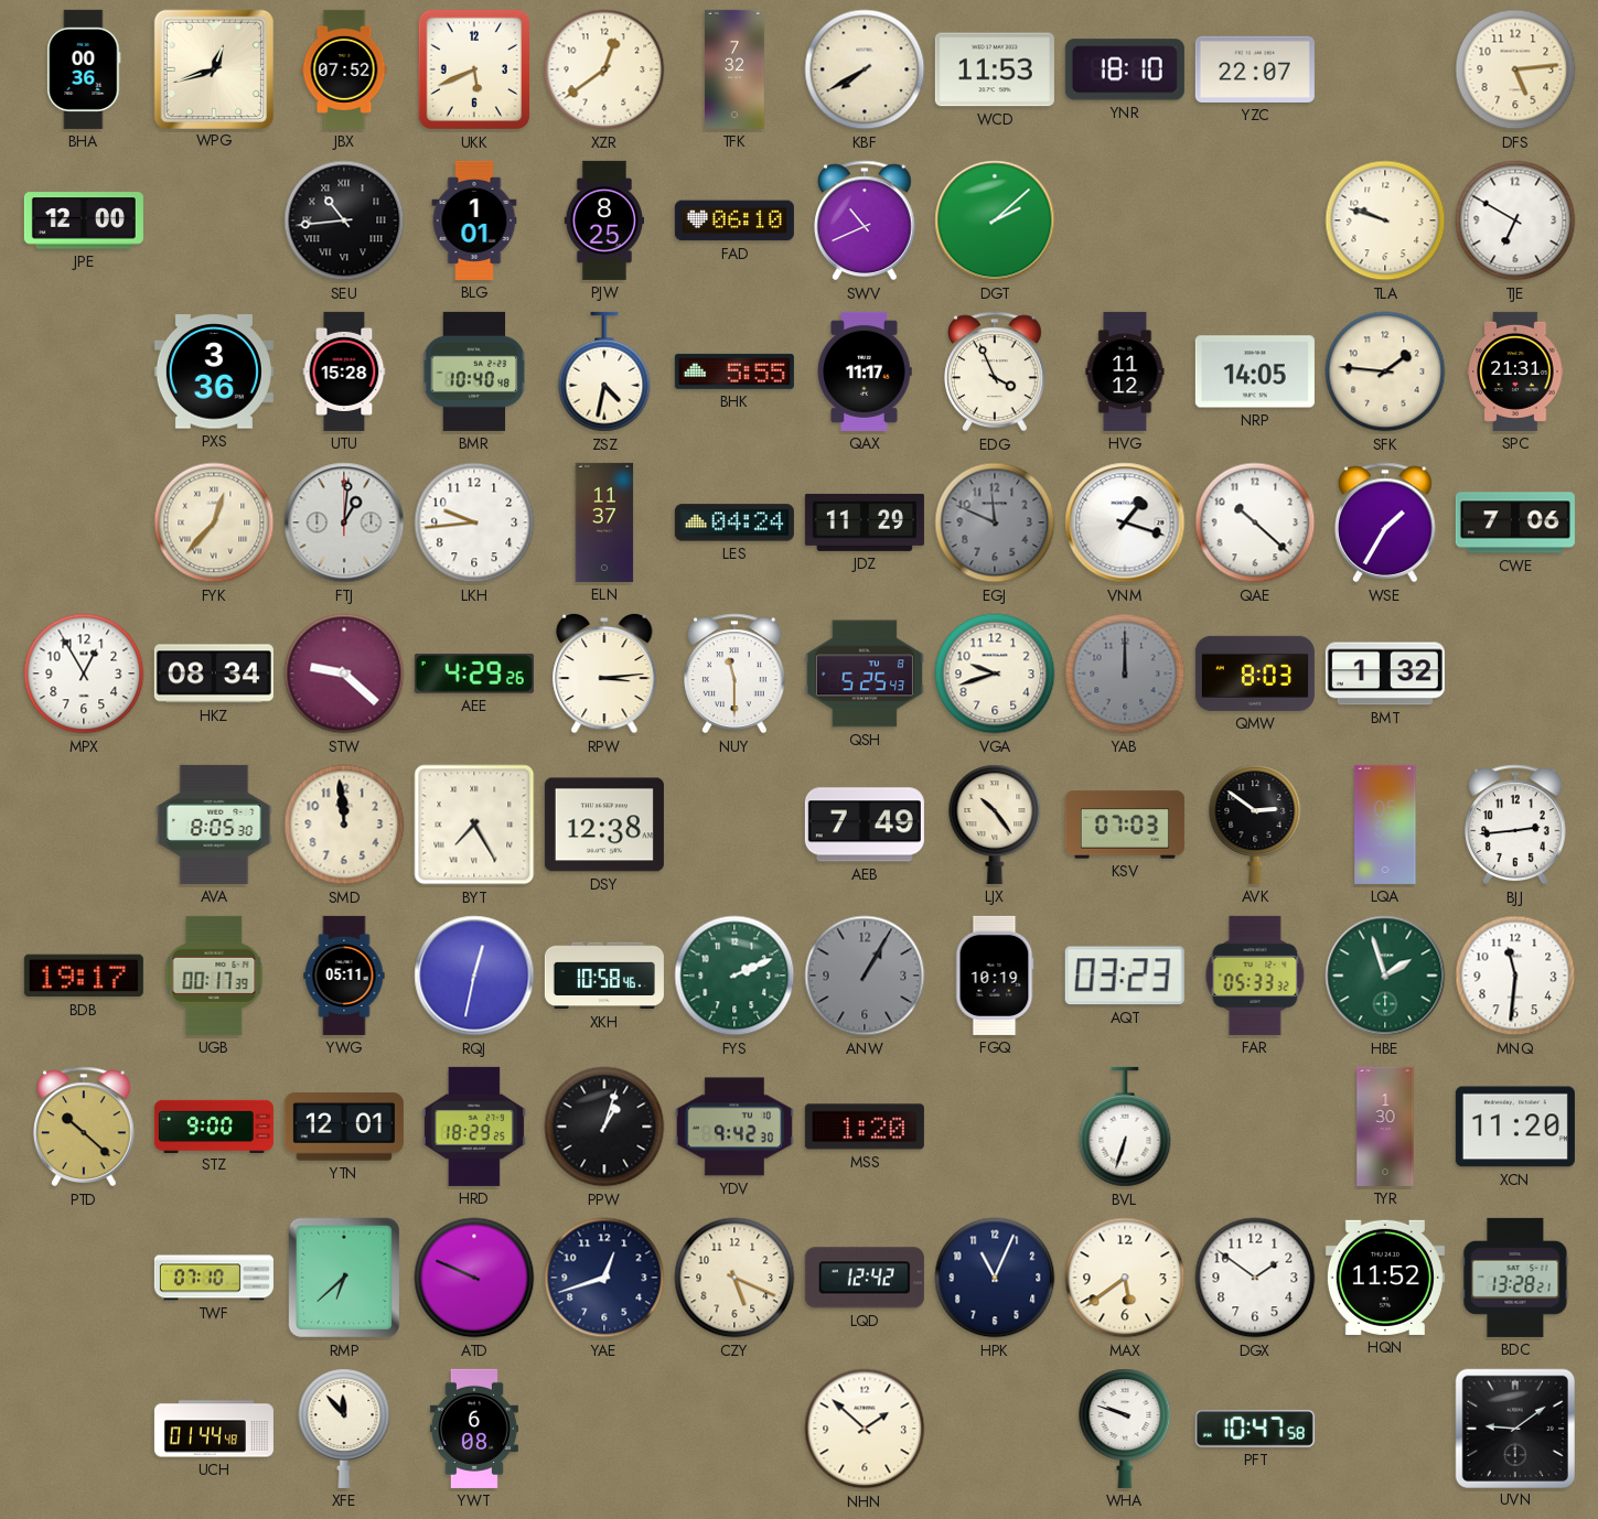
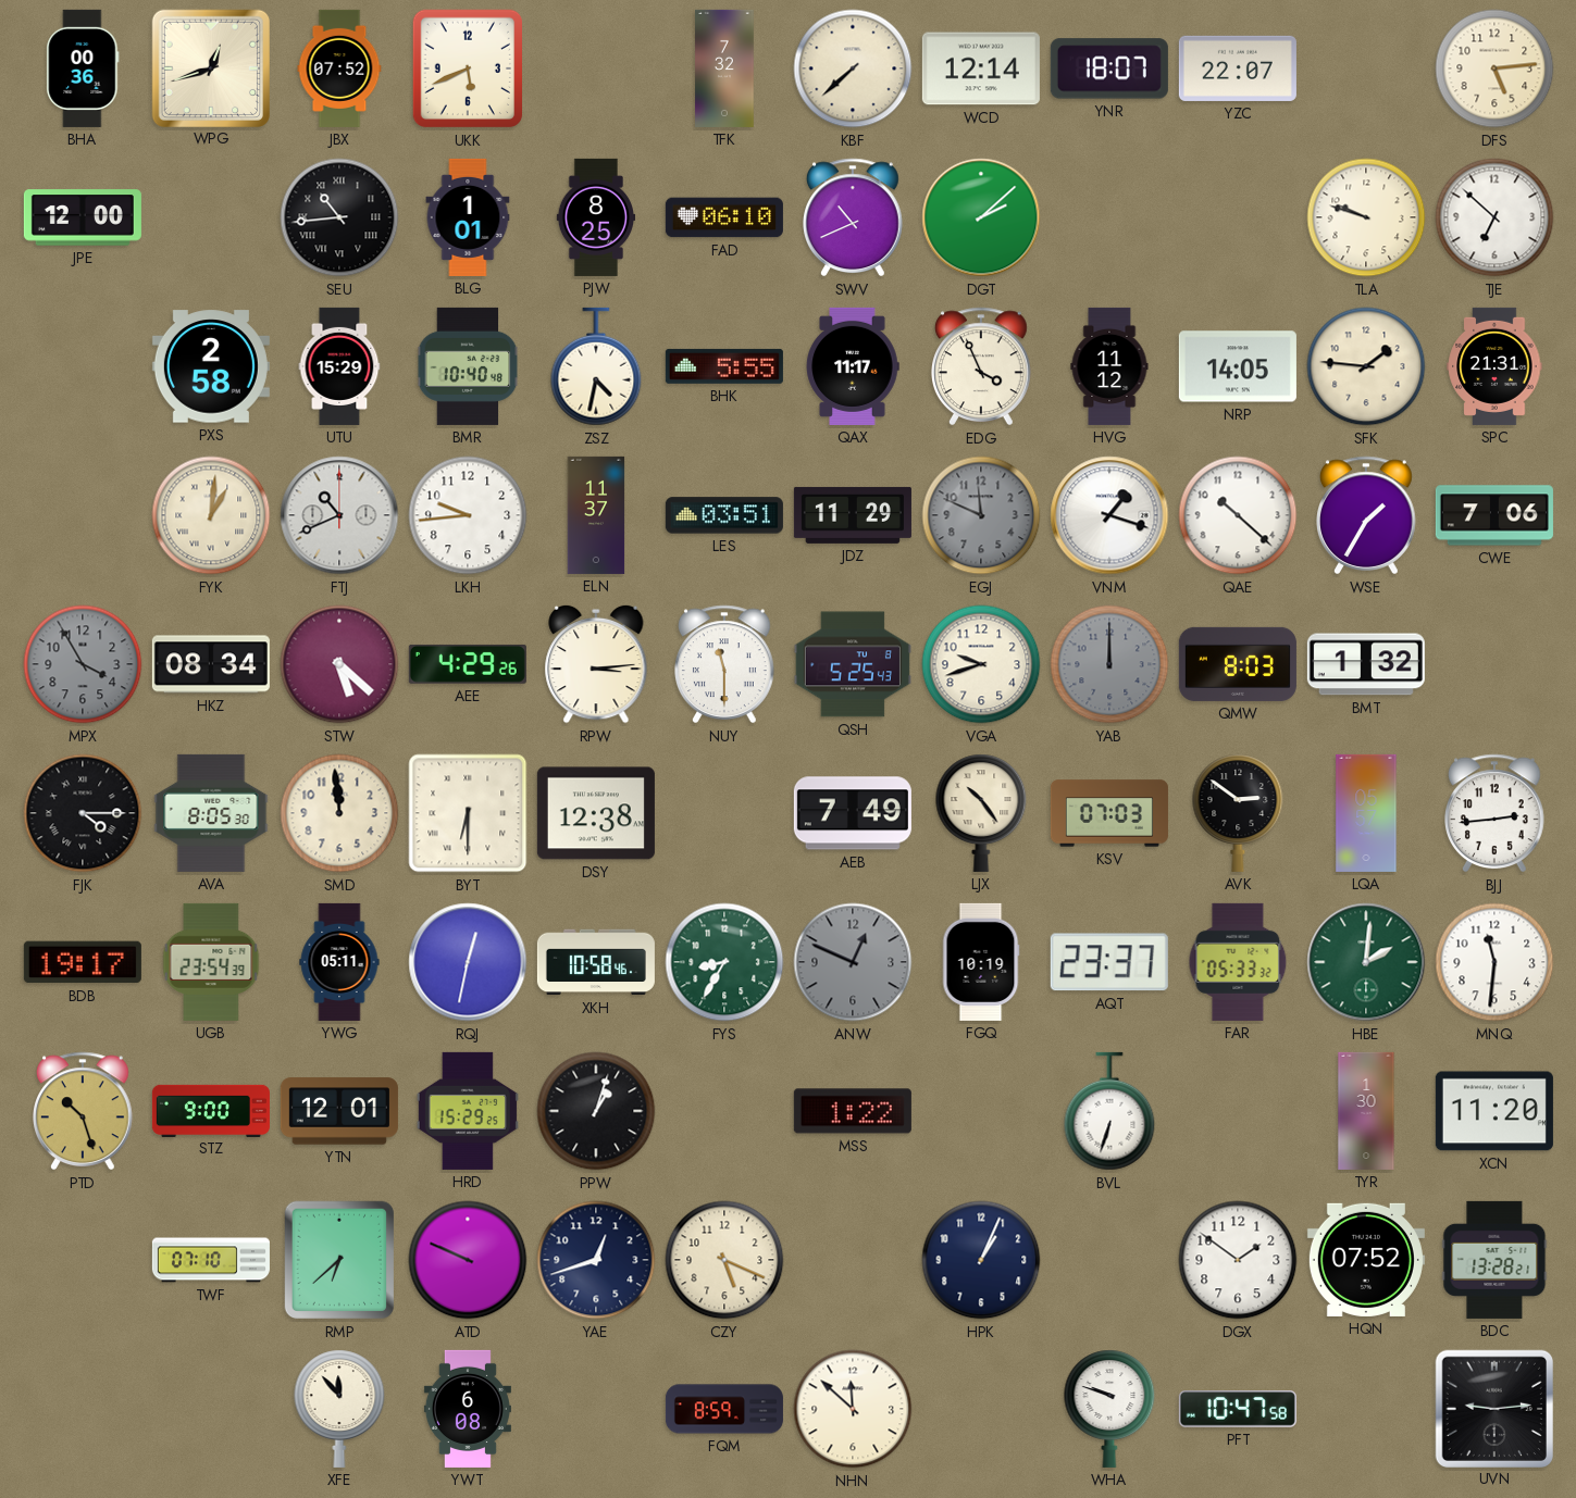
XZR: 12:39 -> none
KBF: 7:40 -> 7:38
WCD: 11:53 -> 12:14
YNR: 18:10 -> 18:07
TJE: 6:50 -> 6:52
PXS: 3:36 -> 2:58
UTU: 15:28 -> 15:29
FYK: 12:37 -> 1:01
FTJ: 1:01 -> 10:41
LES: 04:24 -> 03:51
MPX: 12:55 -> 3:55
MPX dial: white -> grey
STW: 9:22 -> 5:22
FJK: none -> 4:15
BYT: 7:25 -> 6:30
UGB: 00:17 -> 23:54
FYS: 2:11 -> 8:35
ANW: 1:05 -> 12:49
AQT: 03:23 -> 23:37
HBE: 1:57 -> 2:01
PTD: 10:22 -> 10:27
HRD: 18:29 -> 15:29
YDV: 9:42 -> none
MSS: 1:20 -> 1:22
LQD: 12:42 -> none
HPK: 11:04 -> 1:04
MAX: 5:39 -> none
HQN: 11:52 -> 07:52
UCH: 01:44 -> none
FQM: none -> 8:59
NHN: 1:52 -> 11:52
UVN: 9:09 -> 9:14
